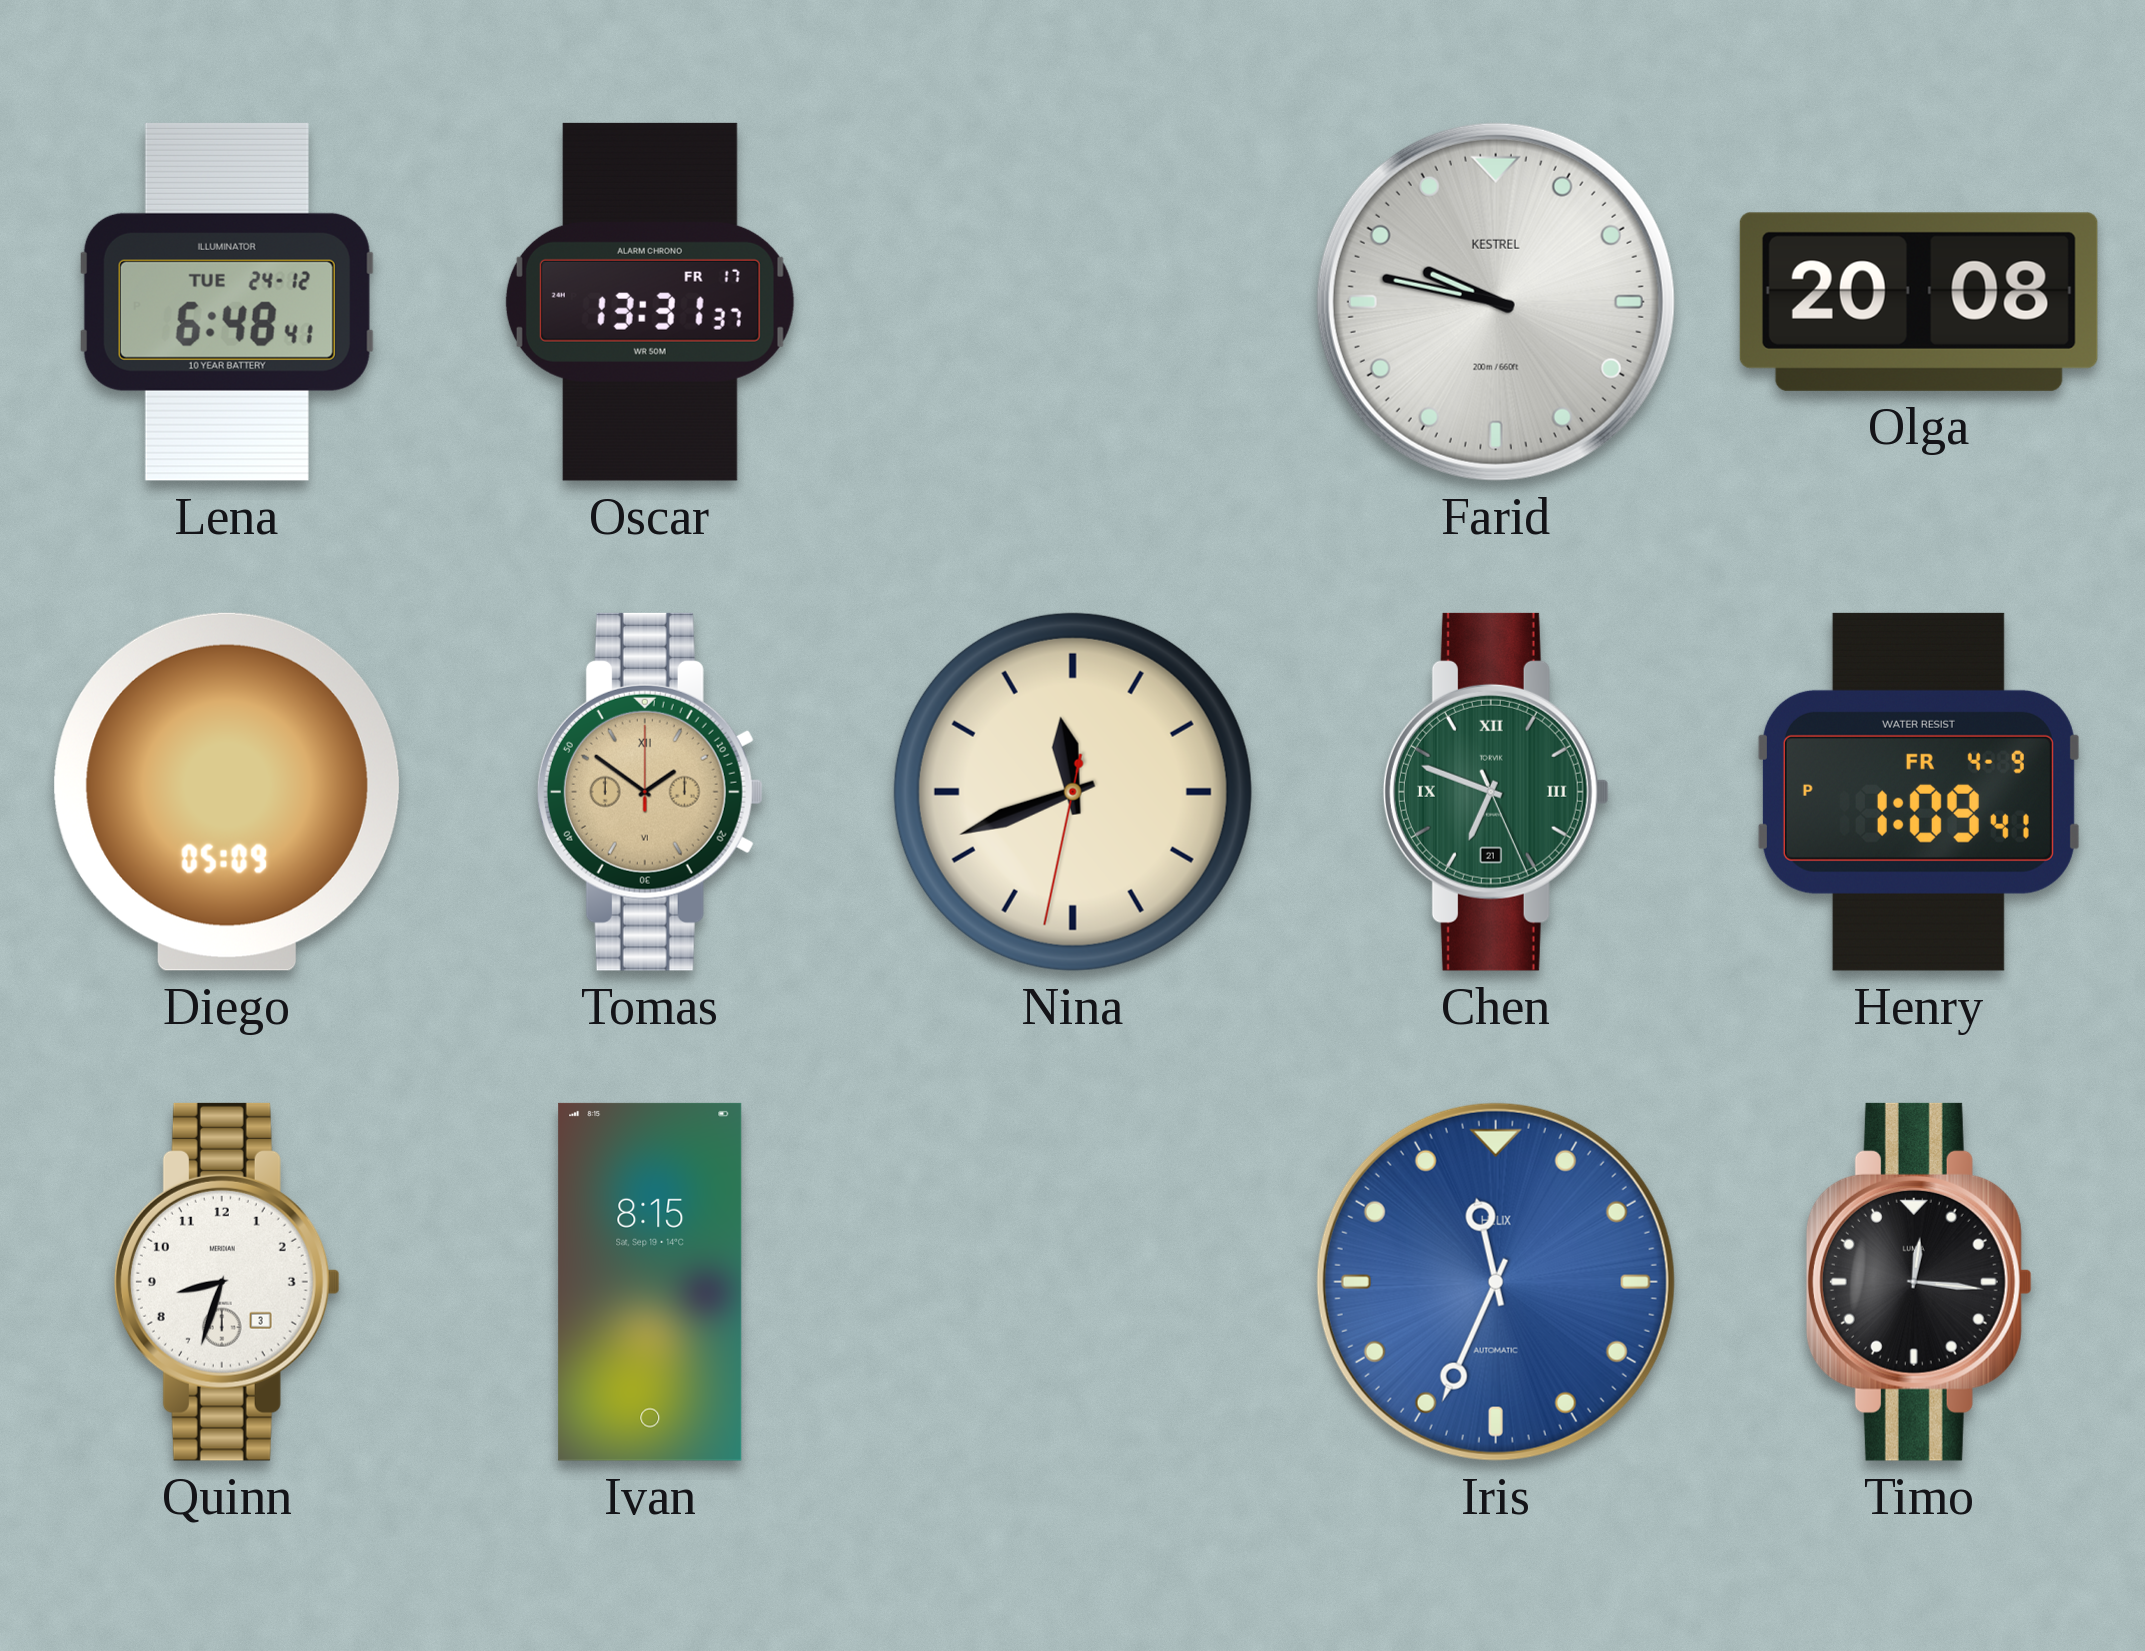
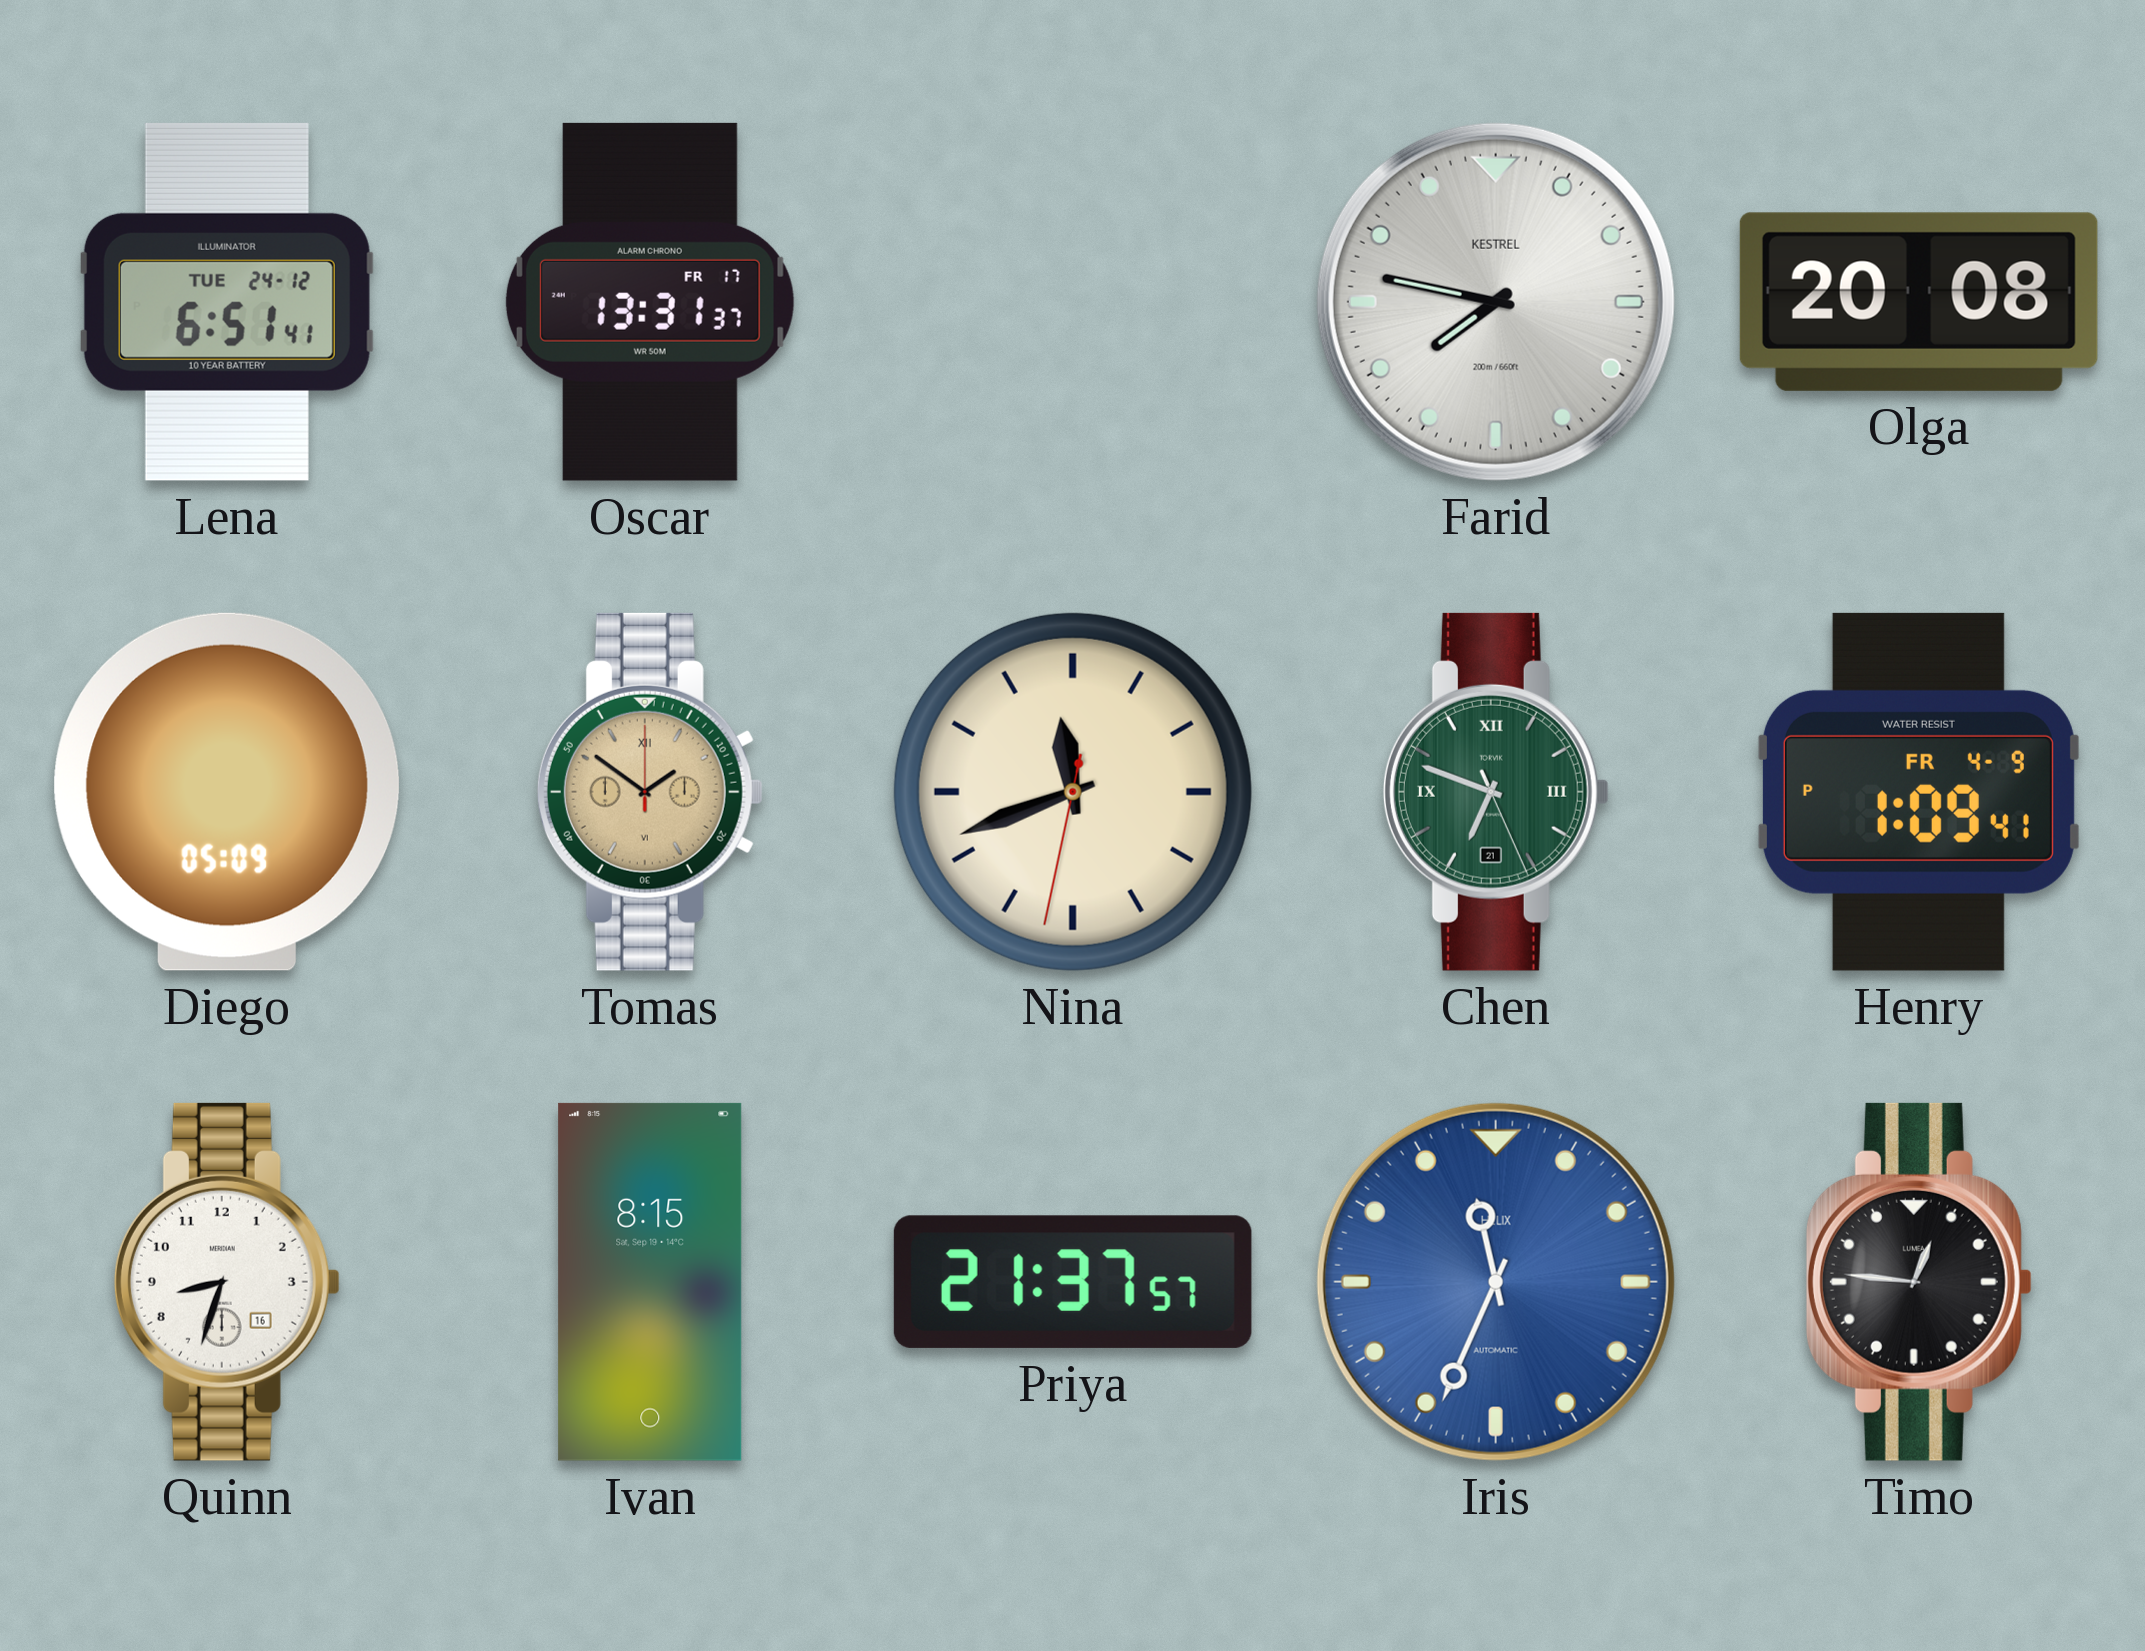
Lena: 6:48 -> 6:51
Farid: 9:47 -> 7:47
Quinn date: 3 -> 16
Priya: none -> 21:37
Timo: 12:16 -> 12:46
